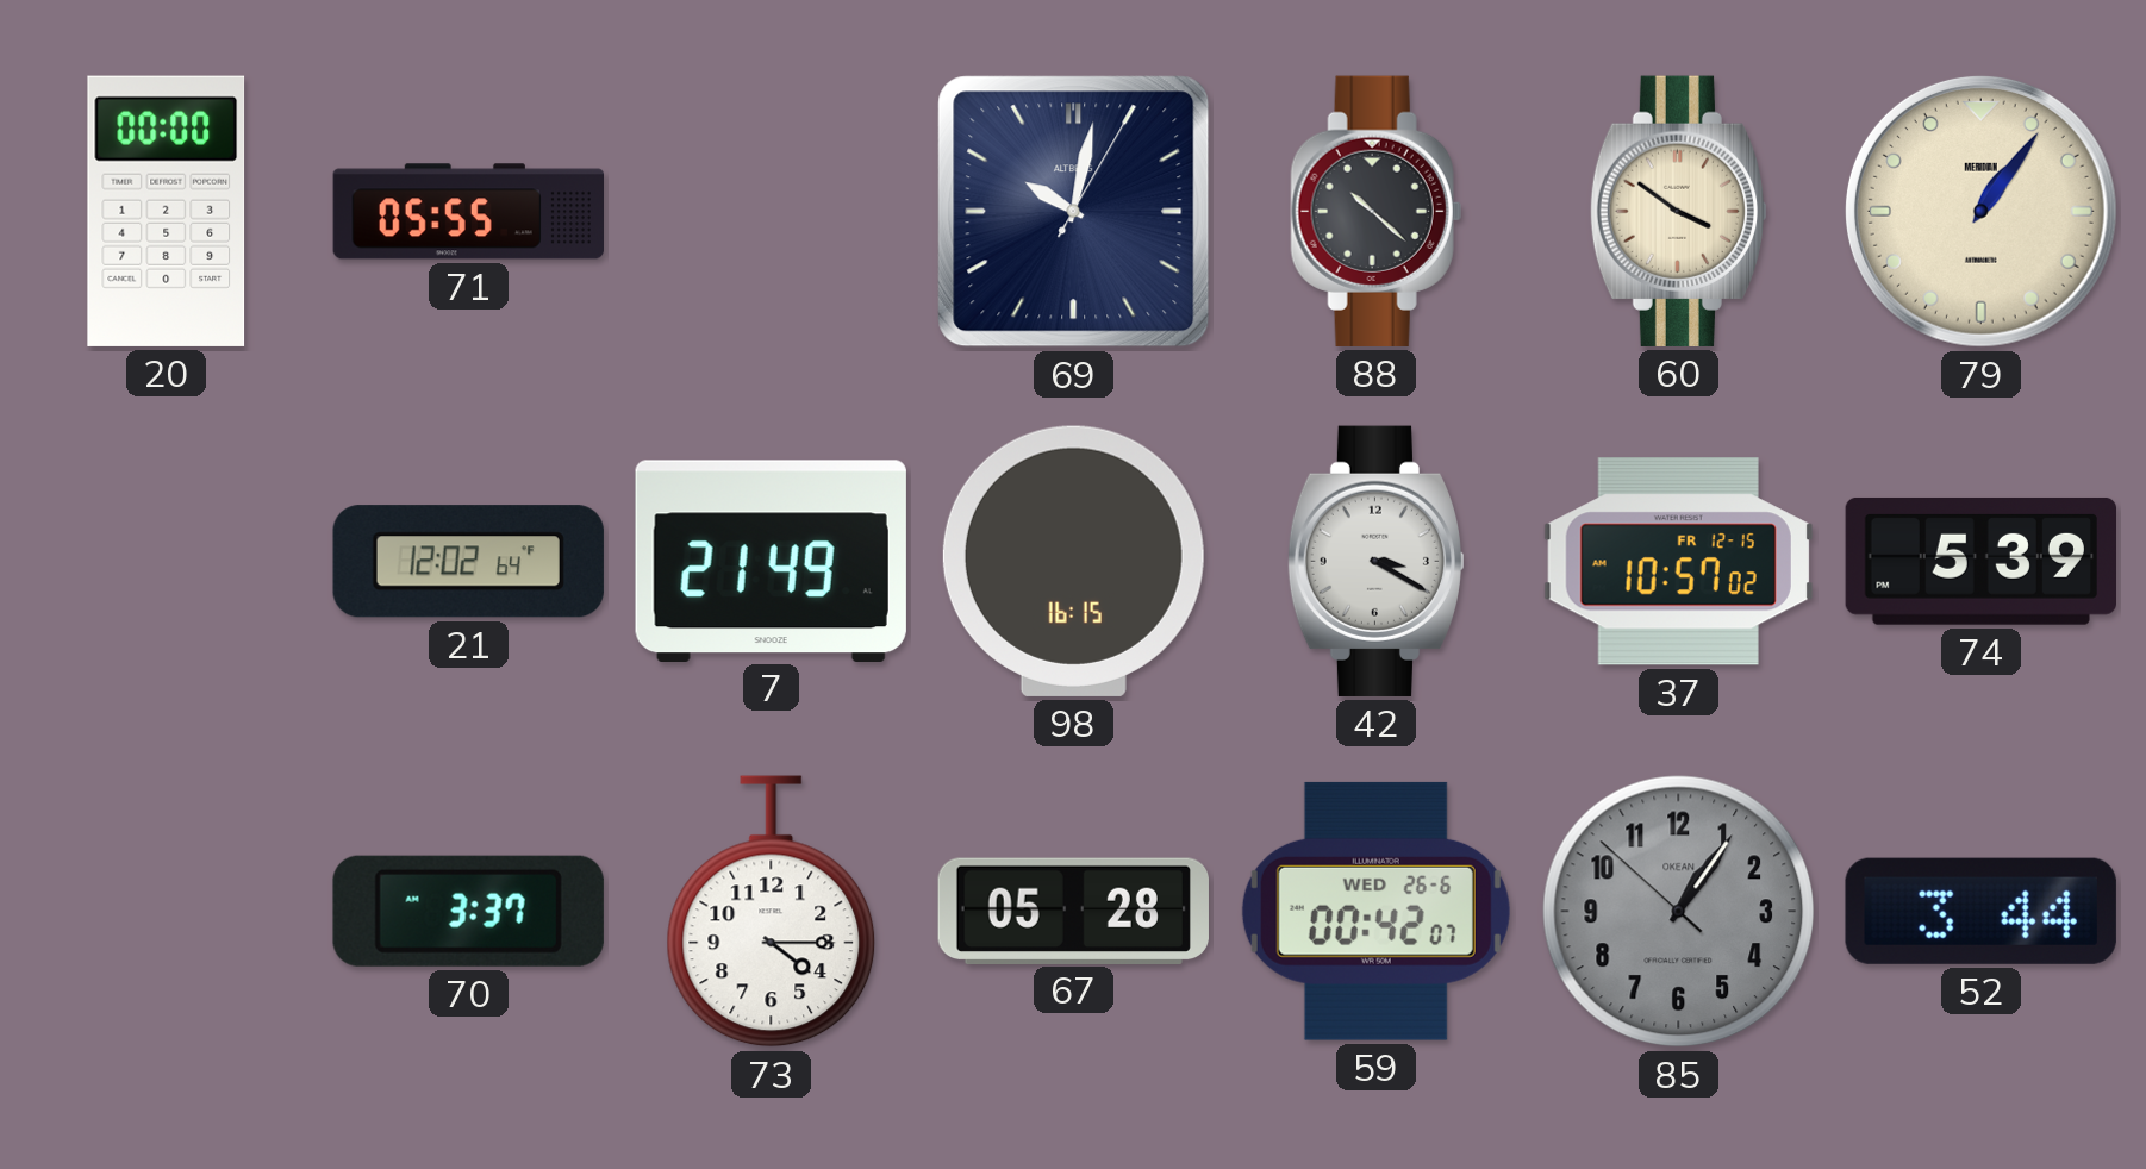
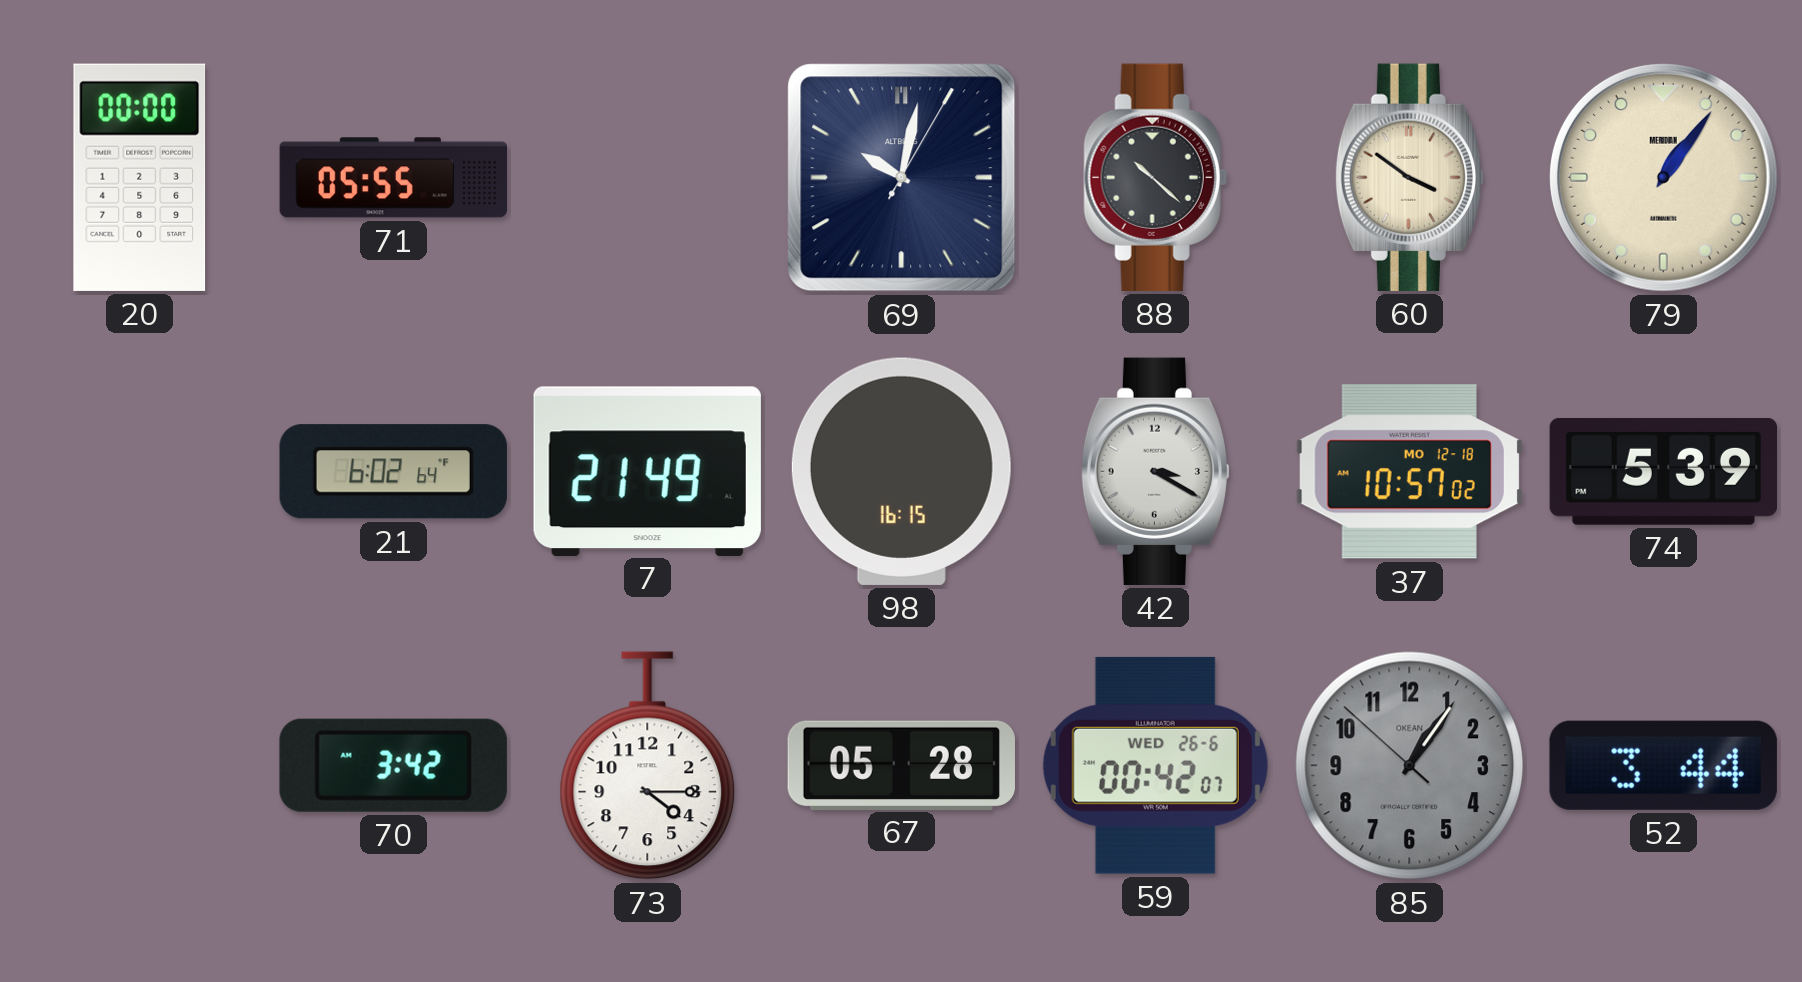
21: 12:02 -> 6:02
37 date: FR 12-15 -> MO 12-18
70: 3:37 -> 3:42
